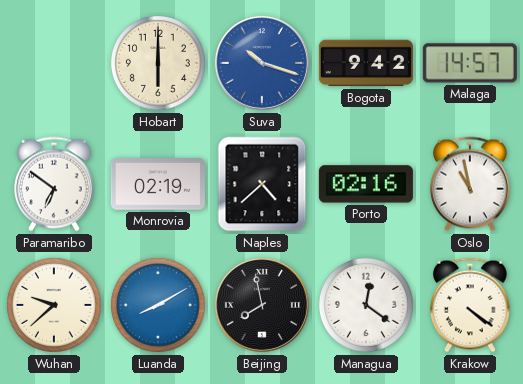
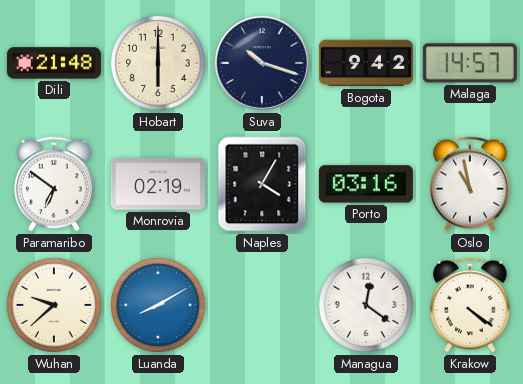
Dili: none -> 21:48
Suva dial: blue -> navy
Naples: 4:38 -> 4:05
Porto: 02:16 -> 03:16
Beijing: 7:58 -> none
